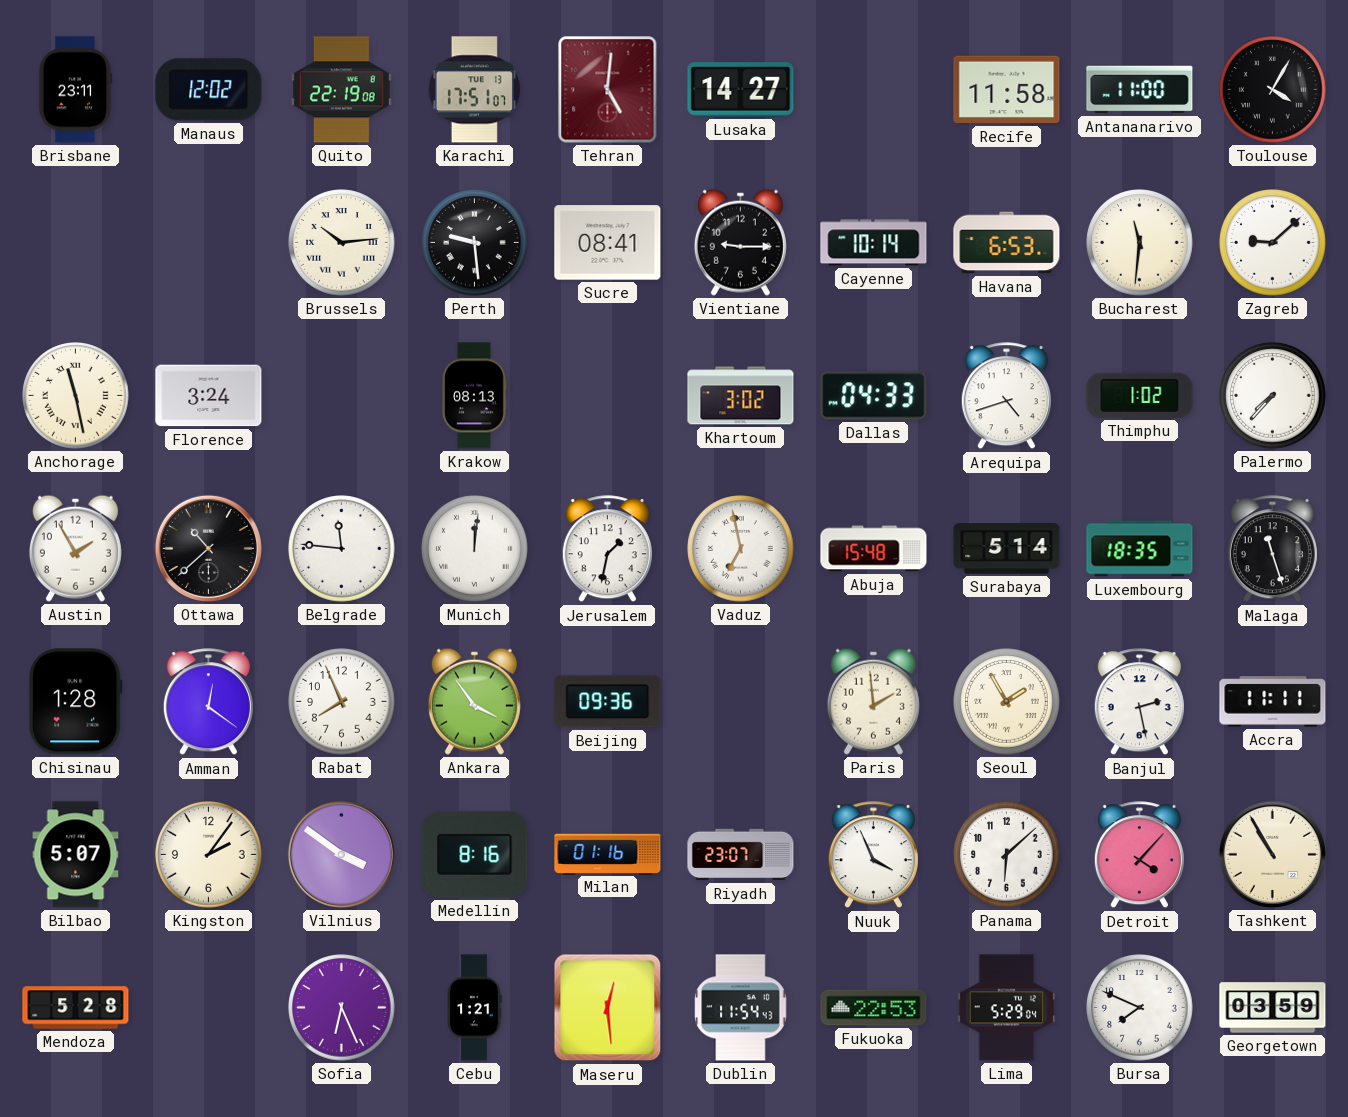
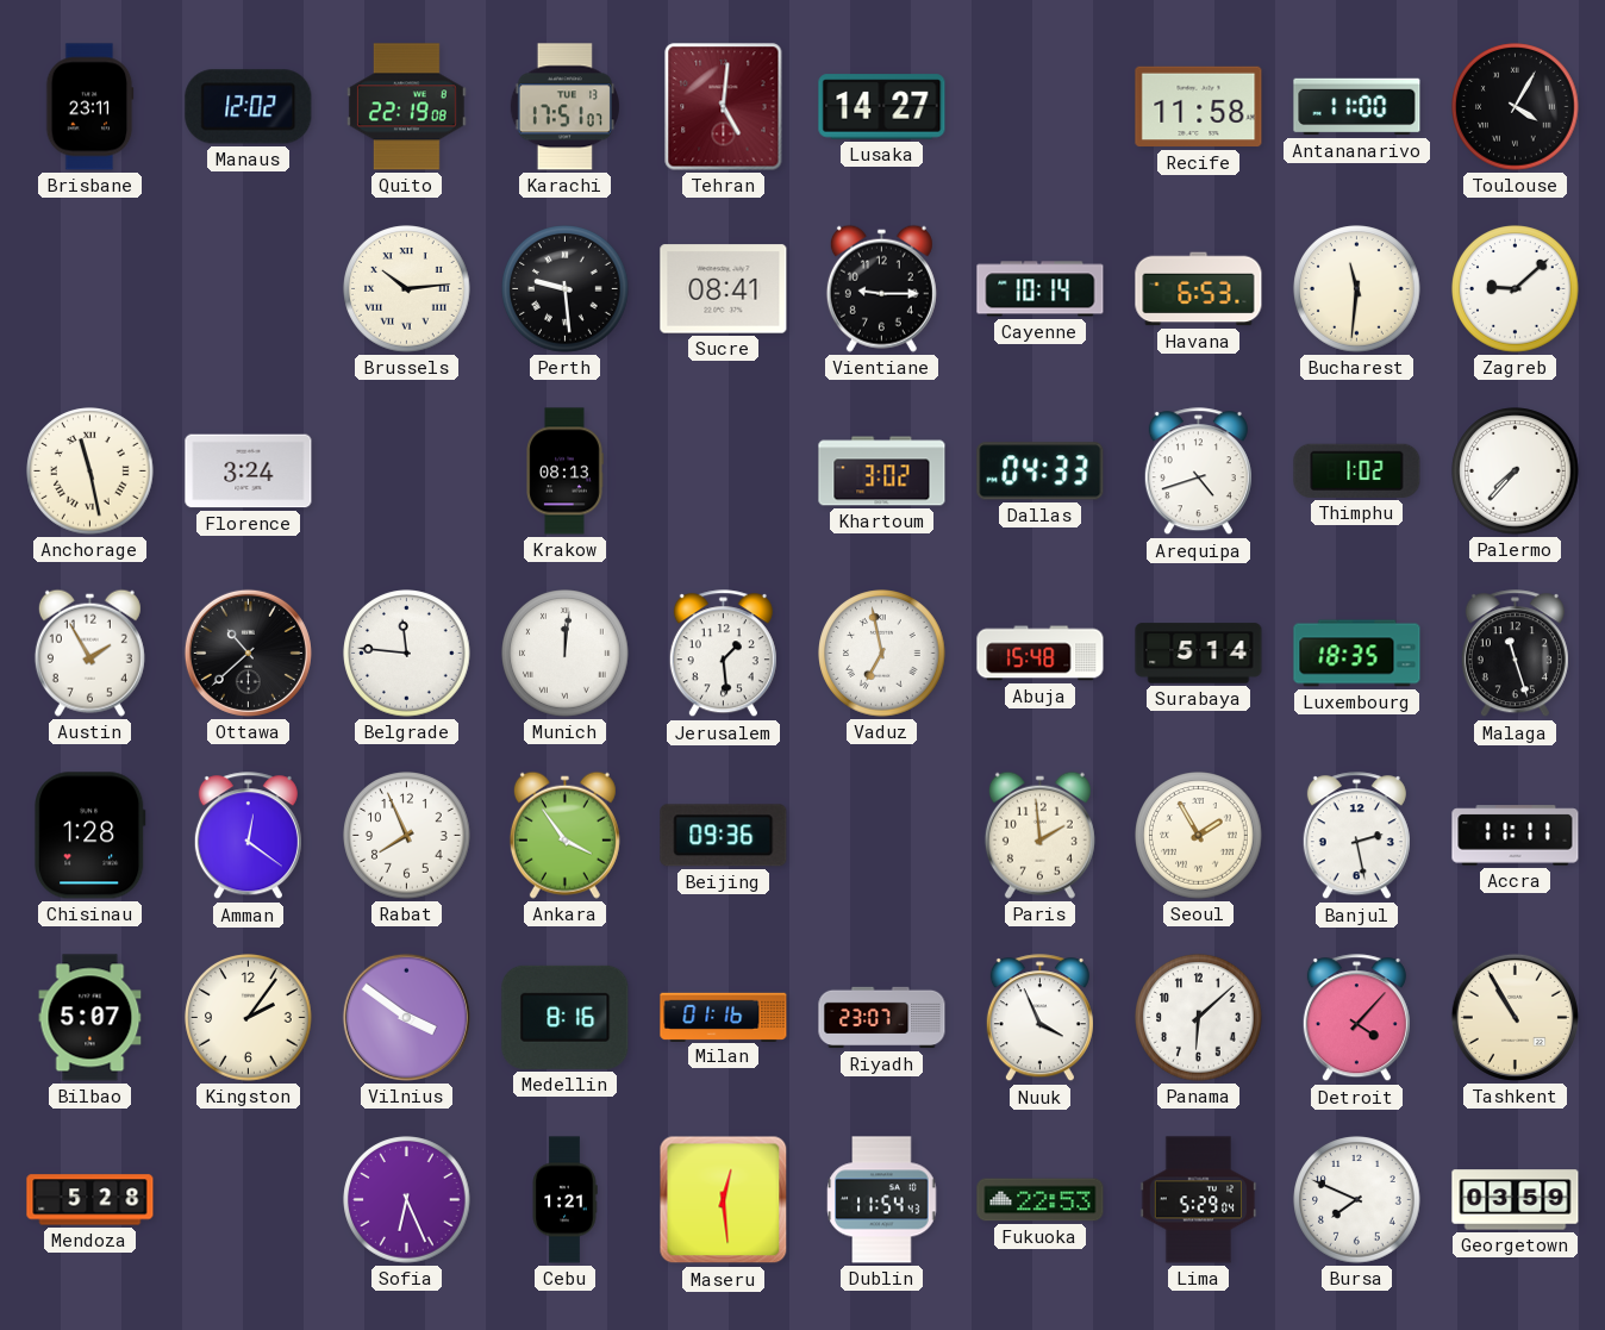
Jerusalem: 1:32 -> 1:29
